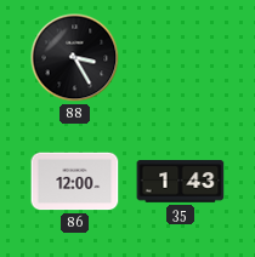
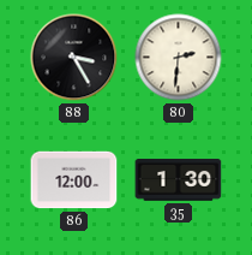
80: none -> 2:31
35: 1:43 -> 1:30
